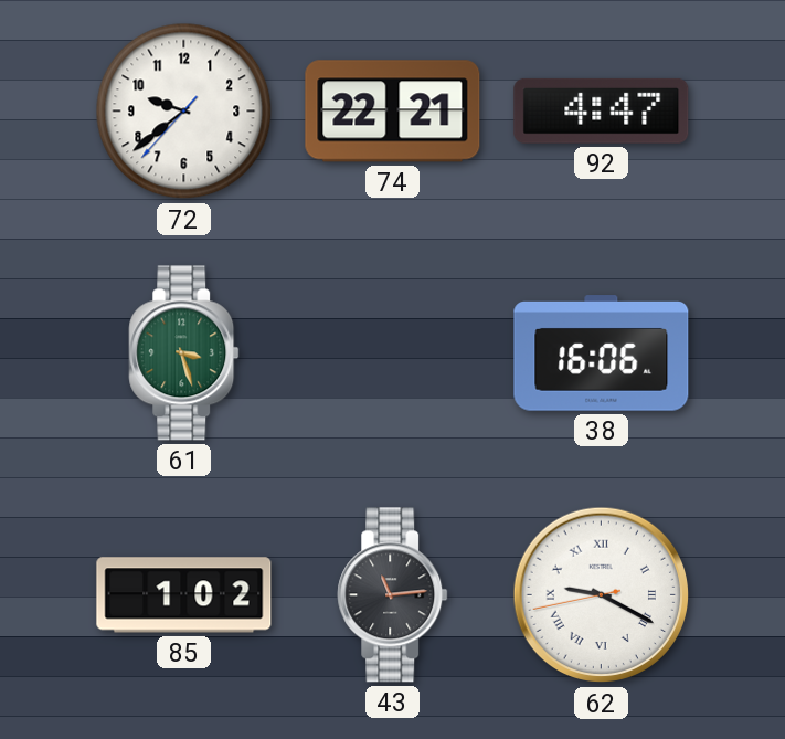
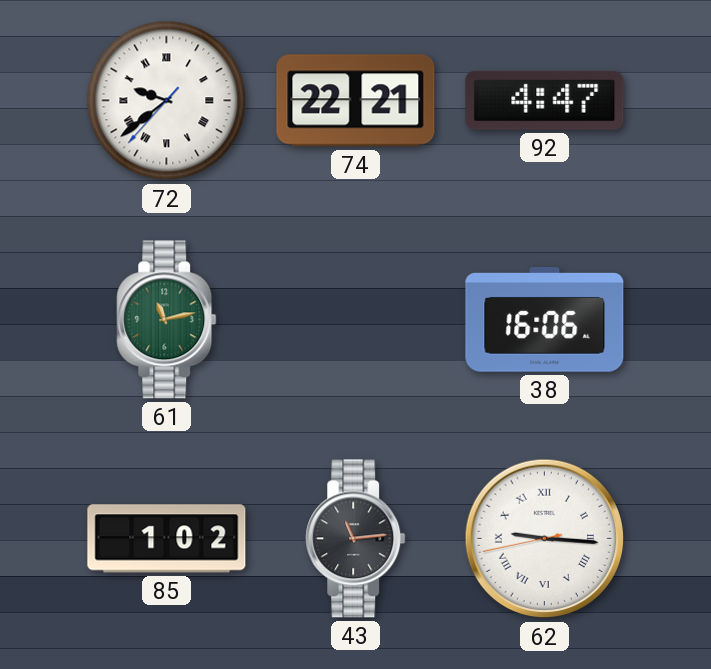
72 numerals: Arabic -> Roman
61: 3:27 -> 11:13
62: 9:19 -> 9:15
